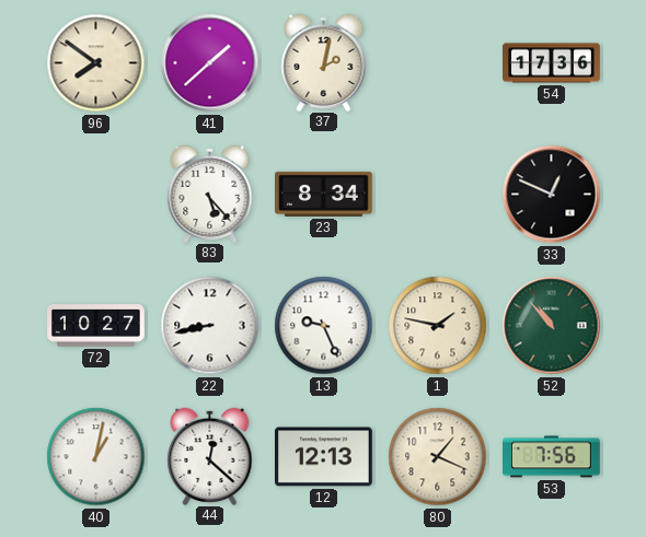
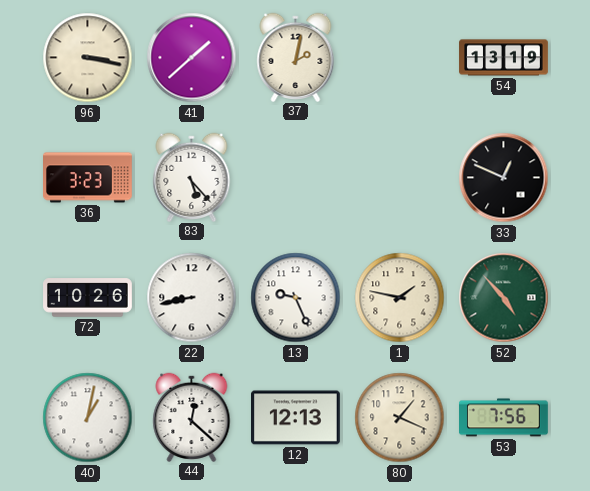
96: 7:51 -> 3:17
54: 17:36 -> 13:19
36: none -> 3:23
23: 8:34 -> none
72: 10:27 -> 10:26
52: 10:53 -> 4:53
